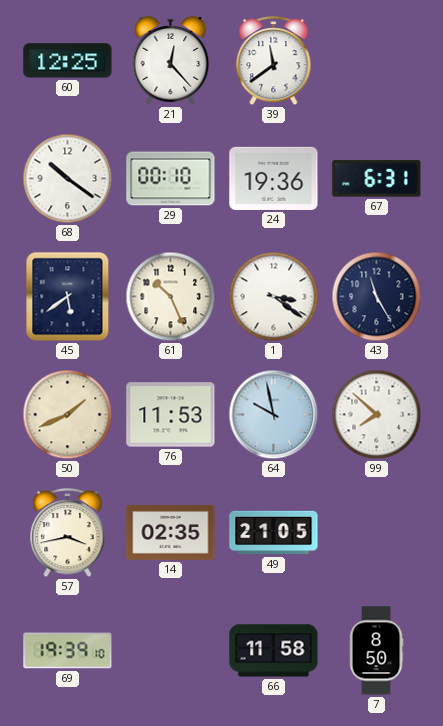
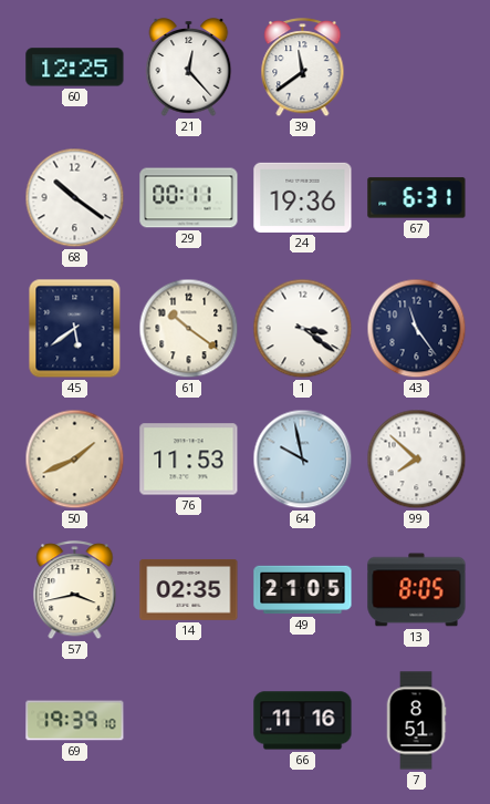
29: 00:10 -> 00:11
61: 10:26 -> 10:21
43: 11:25 -> 11:24
13: none -> 8:05
66: 11:58 -> 11:16
7: 8:50 -> 8:51
